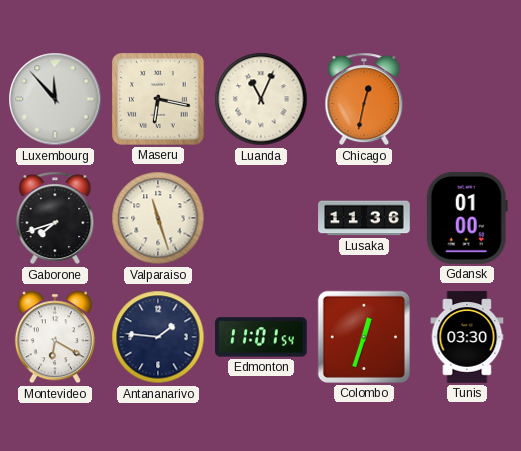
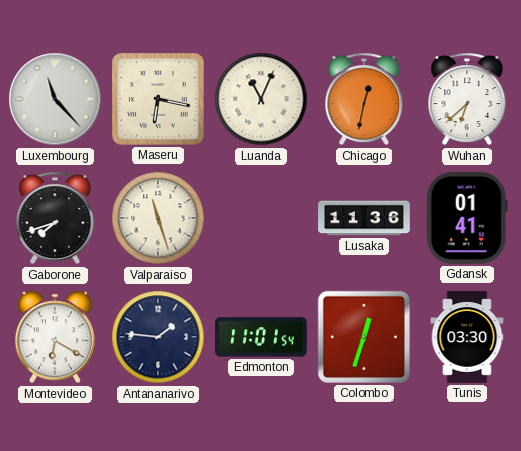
Luxembourg: 11:53 -> 11:23
Wuhan: none -> 6:38
Gdansk: 01:00 -> 01:41
